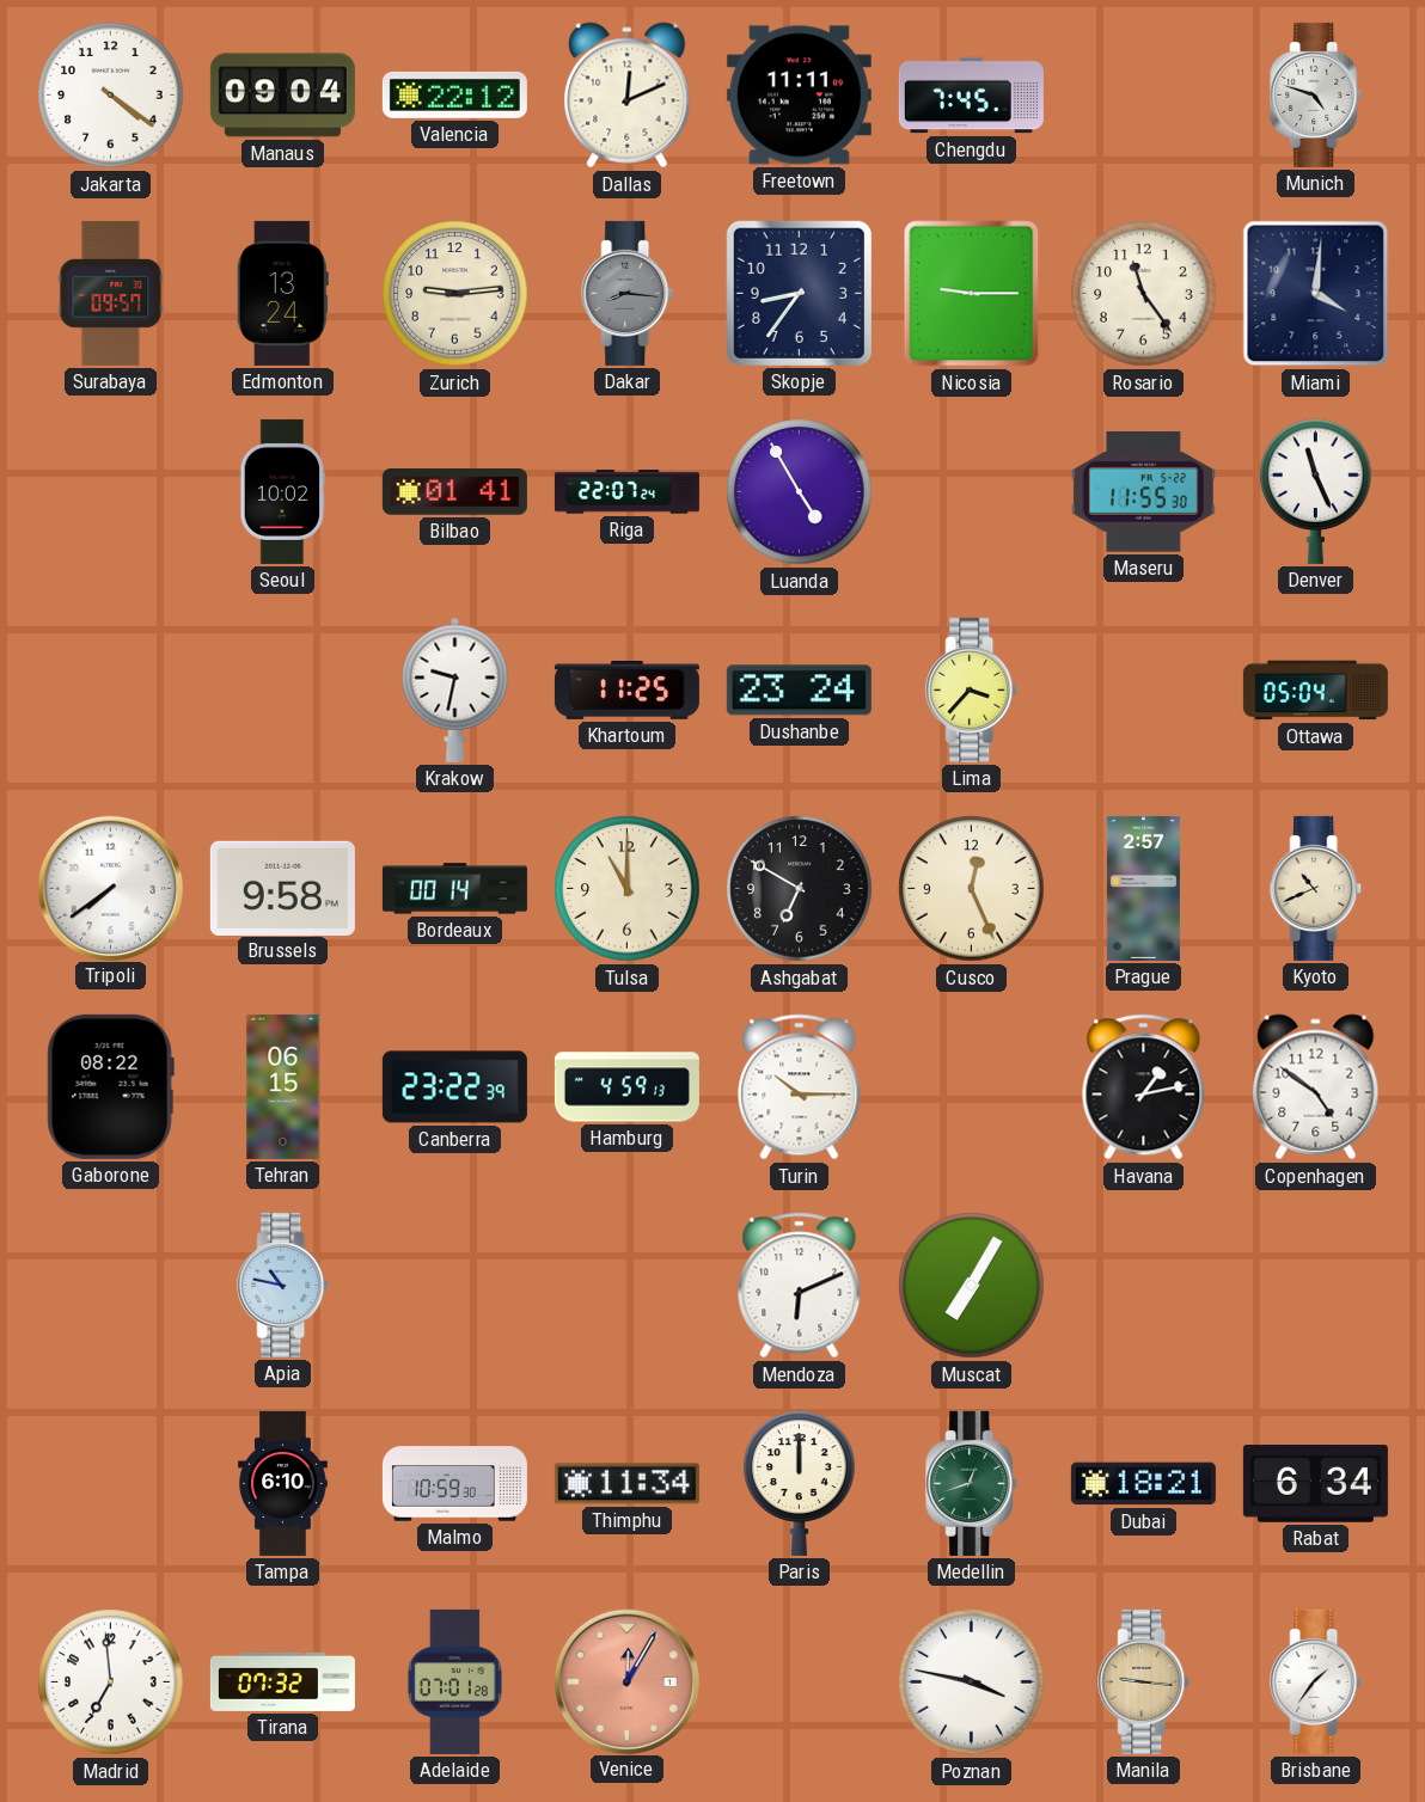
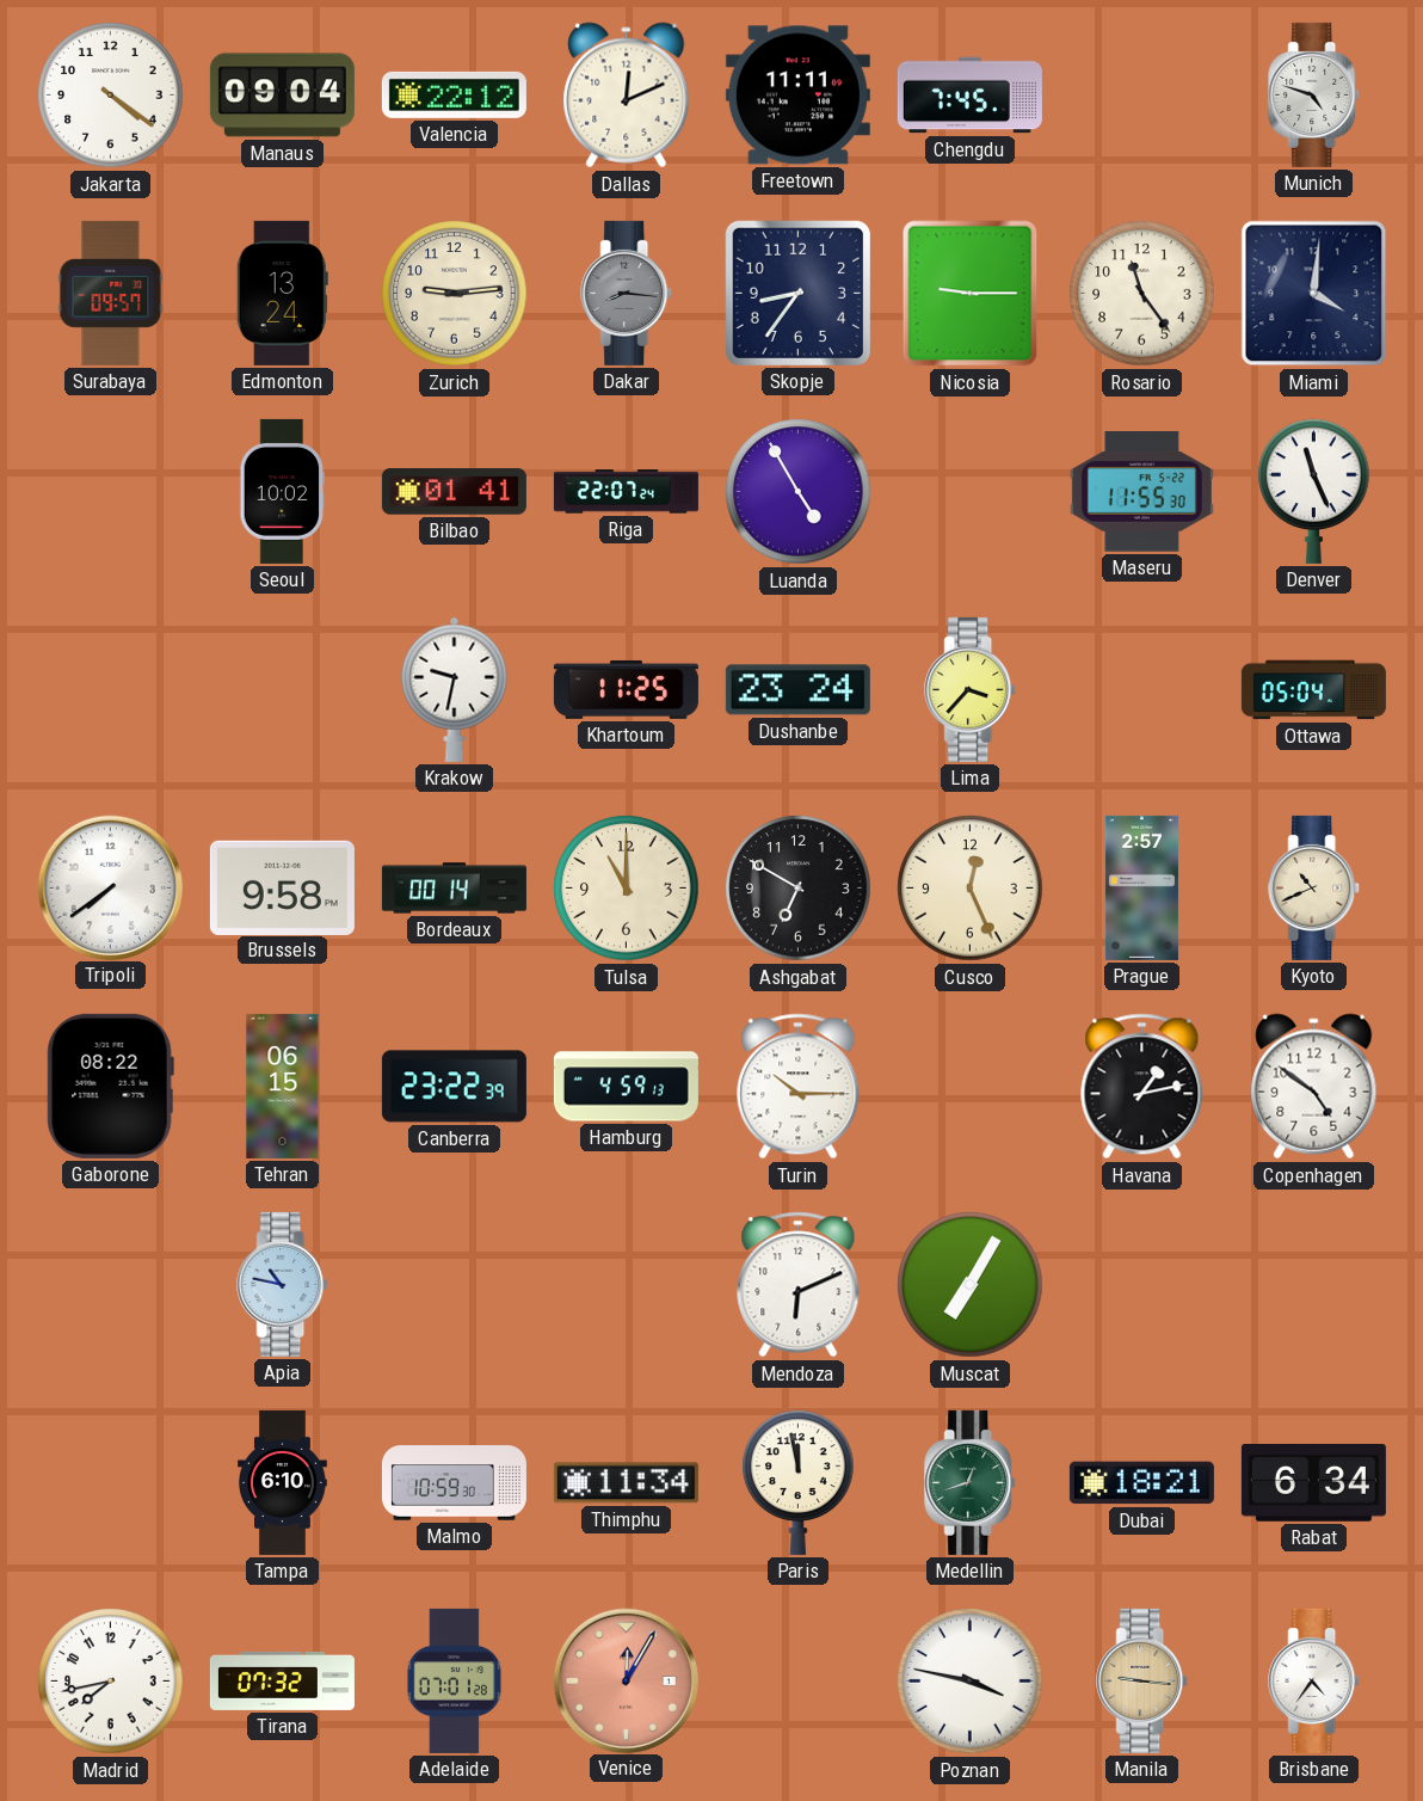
Paris: 12:00 -> 11:58
Madrid: 6:59 -> 7:43
Brisbane: 1:36 -> 4:36
